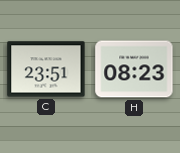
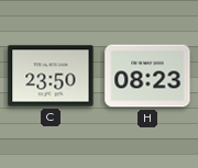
C: 23:51 -> 23:50
